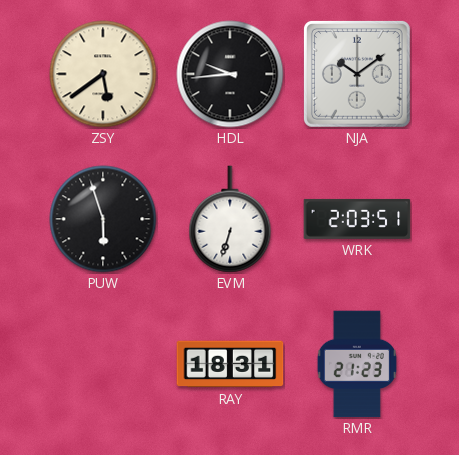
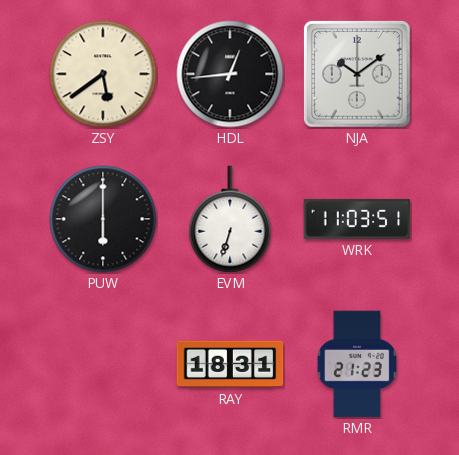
HDL: 9:44 -> 12:44
PUW: 5:57 -> 6:00
WRK: 2:03 -> 11:03
